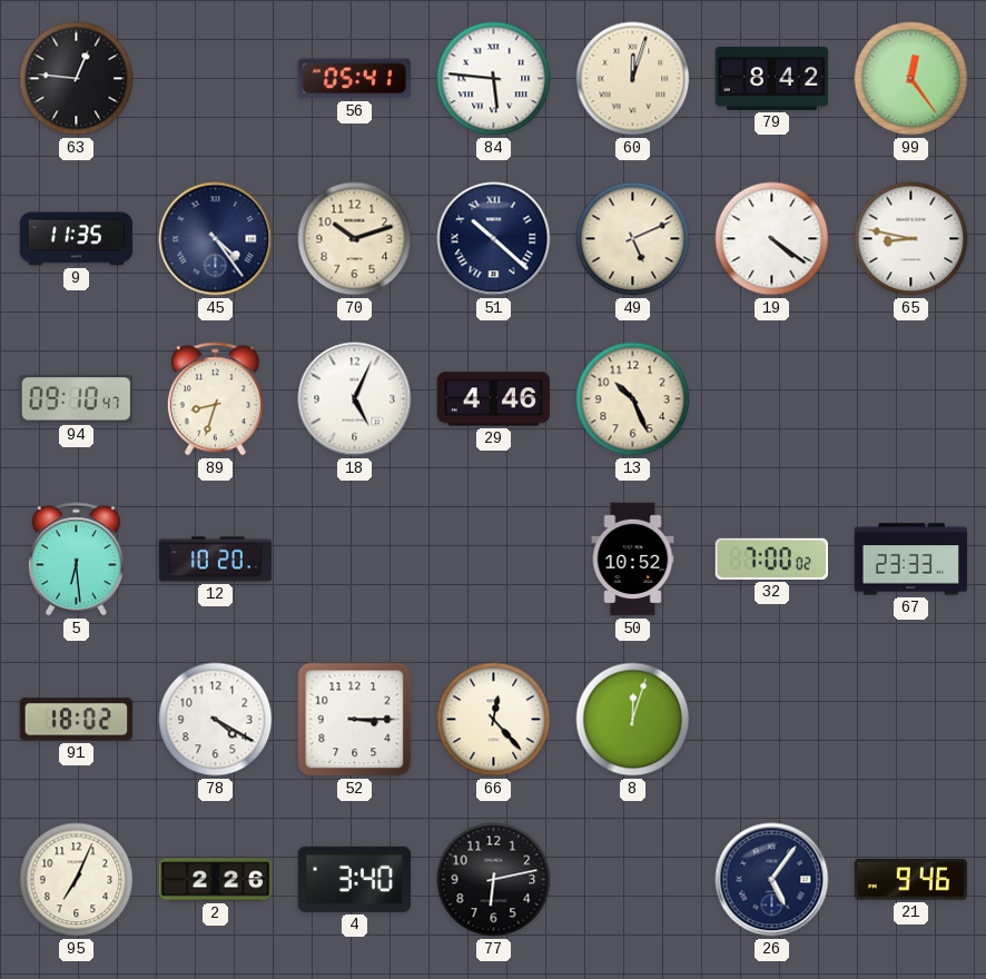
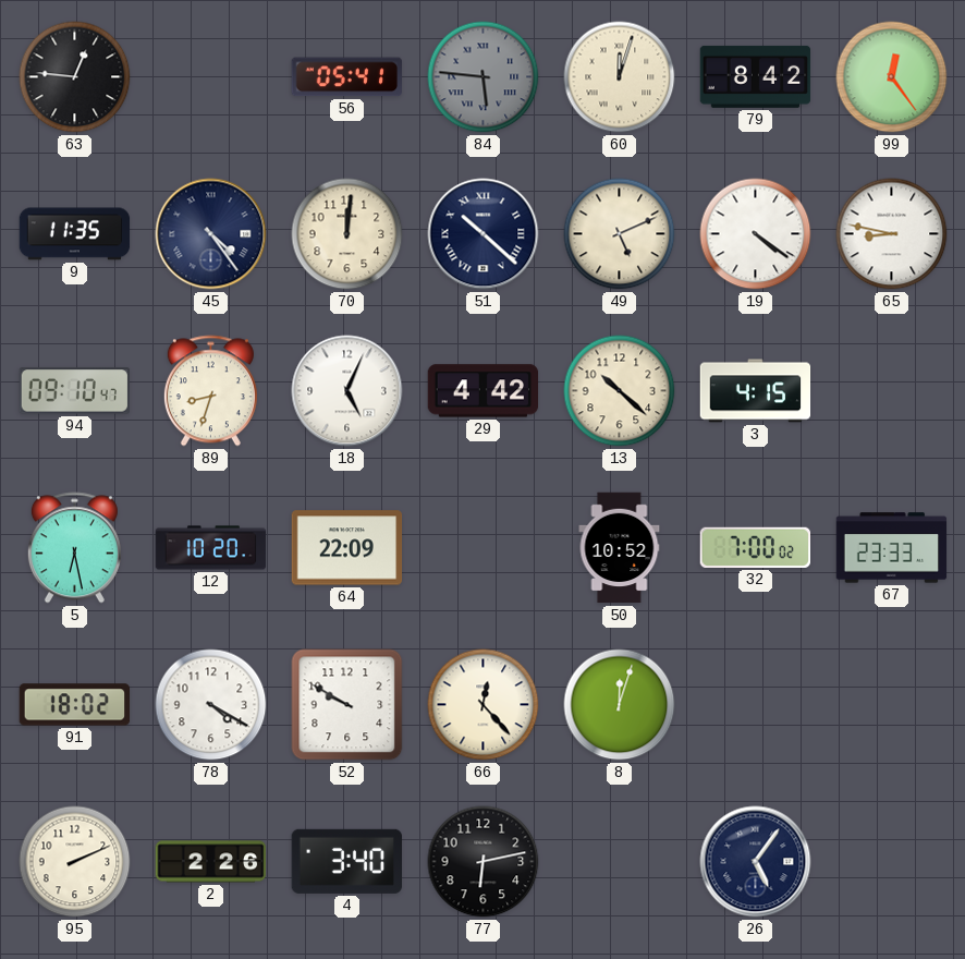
84 dial: white -> grey
70: 10:12 -> 12:01
29: 4:46 -> 4:42
13: 10:26 -> 10:22
3: none -> 4:15
5: 6:29 -> 6:28
64: none -> 22:09
52: 3:15 -> 9:50
95: 7:04 -> 2:11
21: 9:46 -> none
